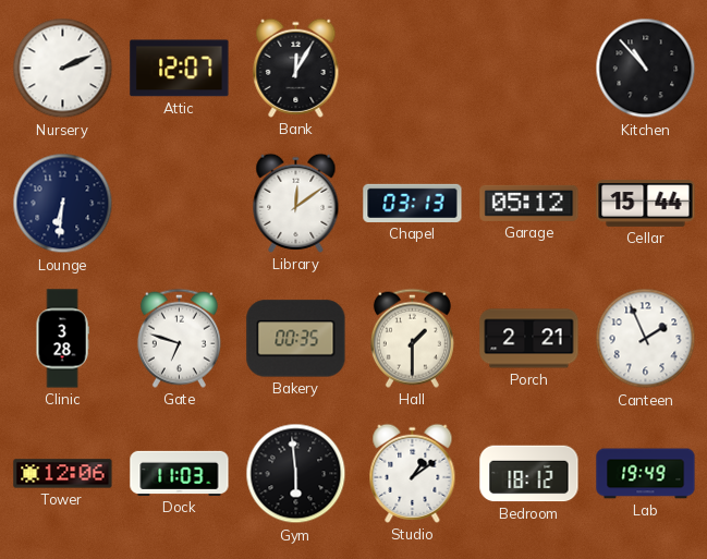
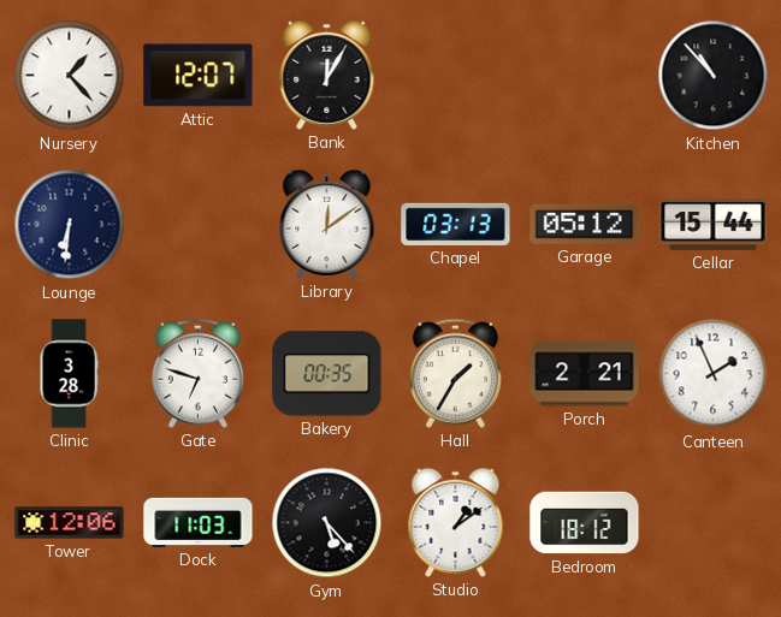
Nursery: 2:11 -> 1:23
Hall: 1:30 -> 1:35
Gym: 5:59 -> 5:23
Lab: 19:49 -> none
